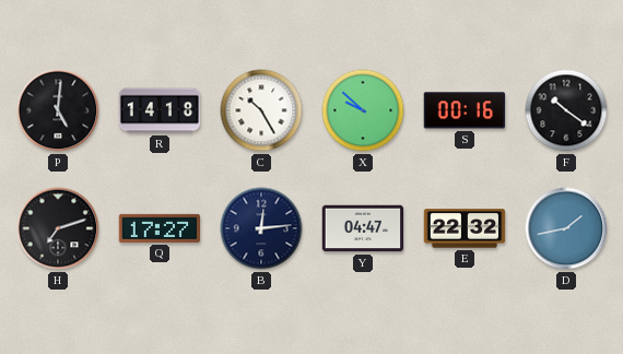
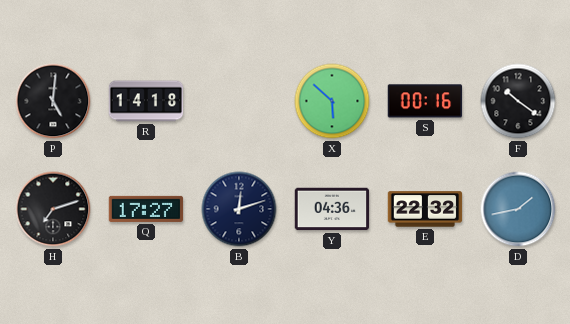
C: 10:25 -> none
X: 9:52 -> 5:52
B: 12:14 -> 12:12
Y: 04:47 -> 04:36
